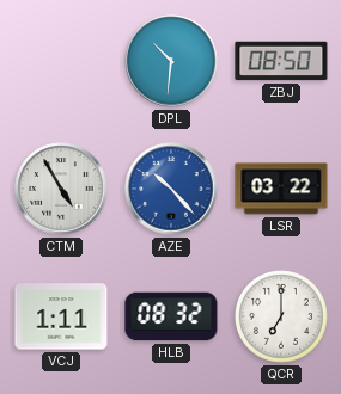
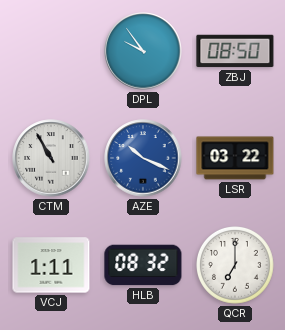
DPL: 10:31 -> 9:54
CTM: 4:55 -> 10:55
AZE: 10:23 -> 10:19
